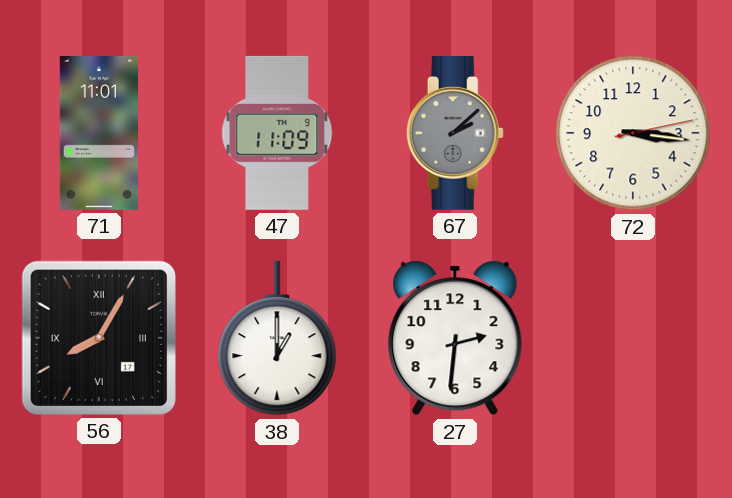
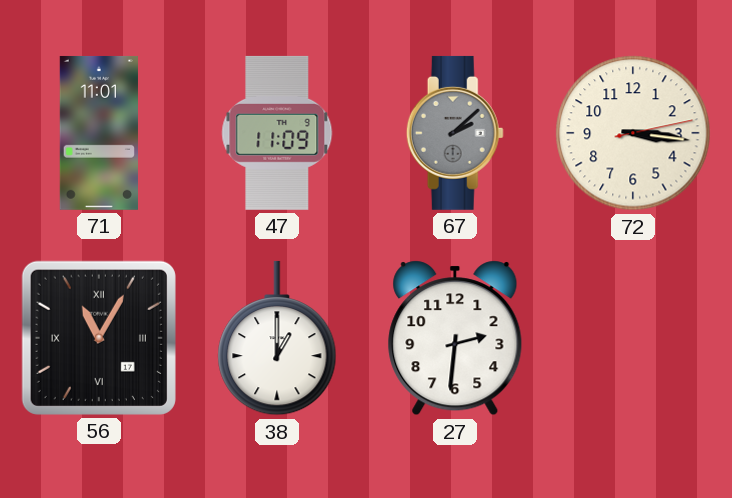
56: 8:05 -> 11:05
